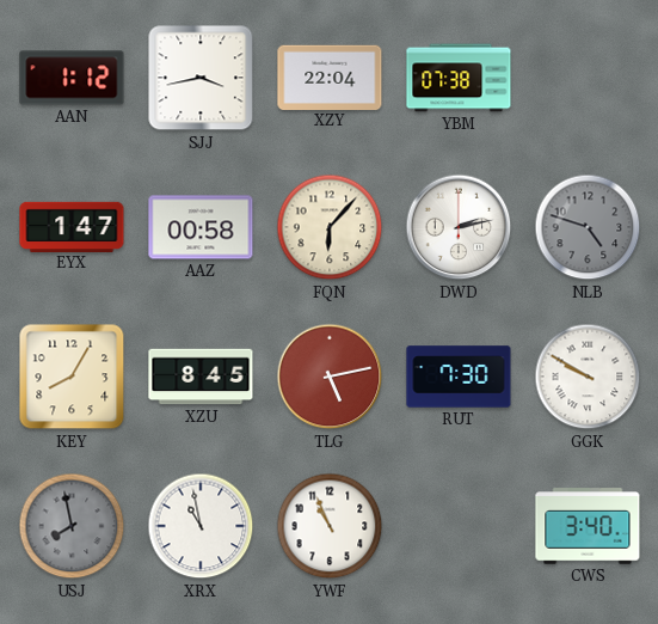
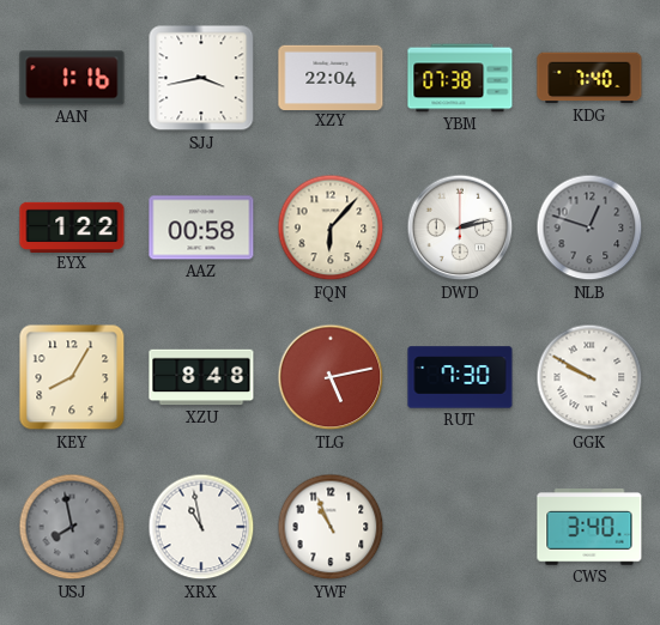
AAN: 1:12 -> 1:16
KDG: none -> 7:40
EYX: 1:47 -> 1:22
NLB: 4:48 -> 12:48
XZU: 8:45 -> 8:48
